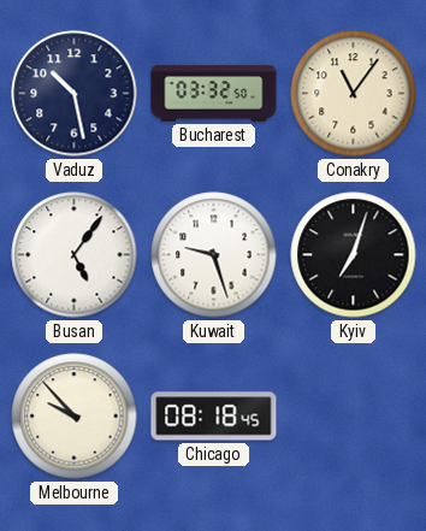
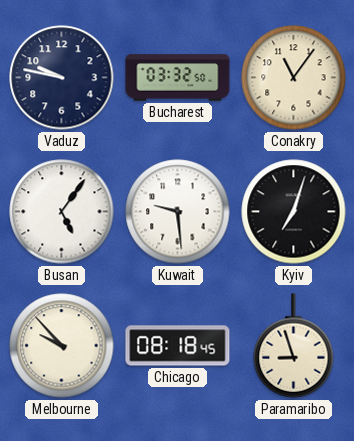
Vaduz: 10:28 -> 9:47
Kuwait: 9:27 -> 9:29
Paramaribo: none -> 8:57
